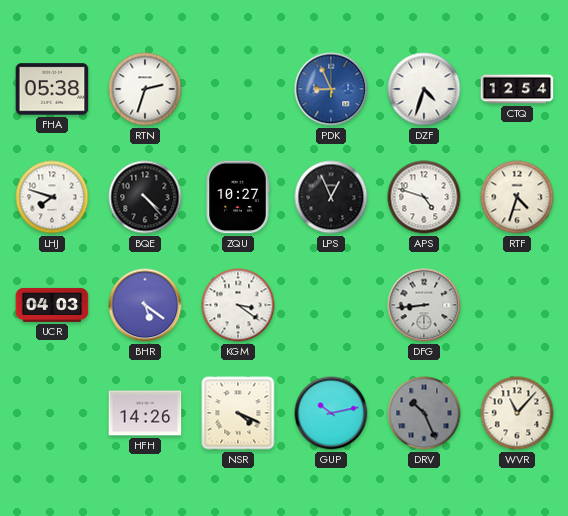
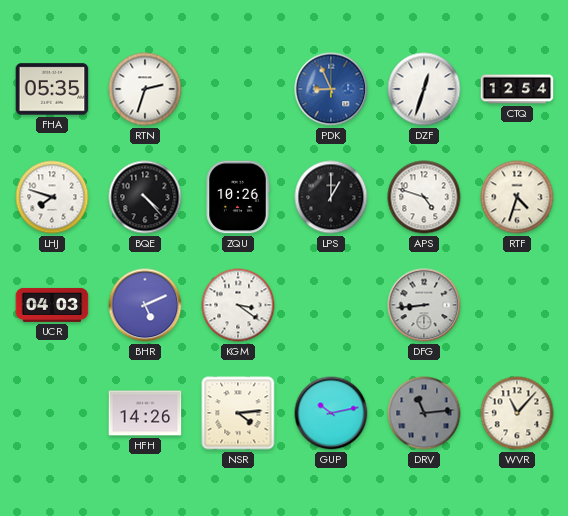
FHA: 05:38 -> 05:35
DZF: 4:33 -> 12:33
ZQU: 10:27 -> 10:26
LPS: 12:56 -> 1:00
BHR: 5:21 -> 5:11
NSR: 4:19 -> 4:14
DRV: 10:26 -> 11:14
